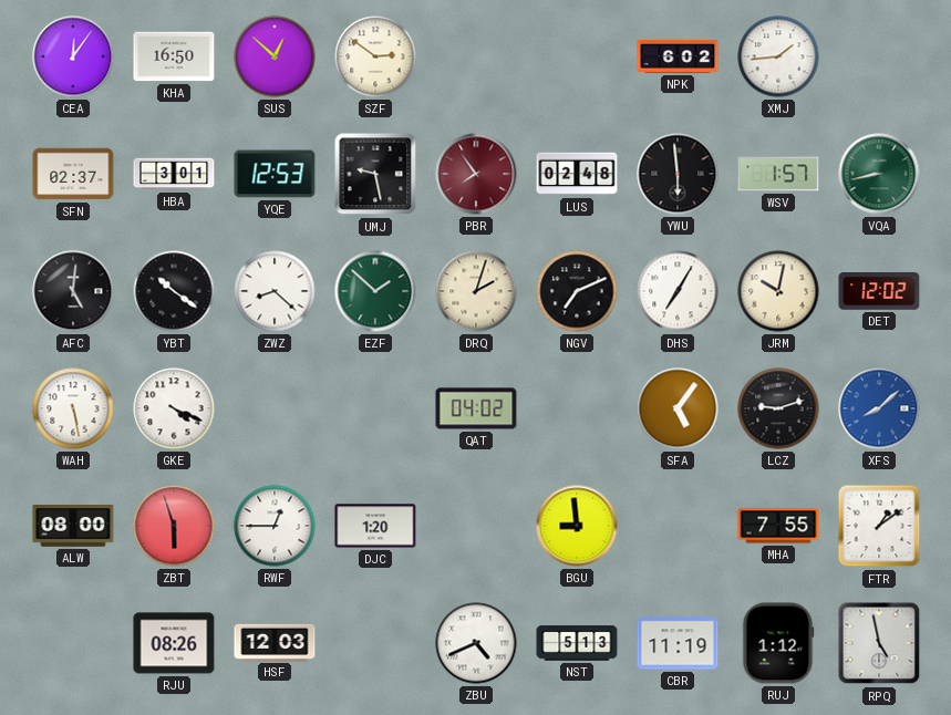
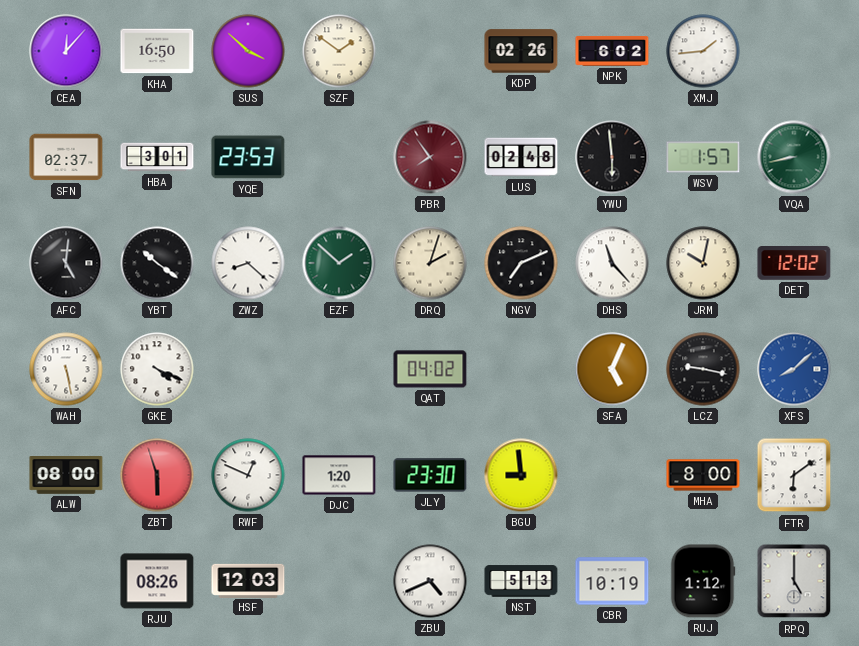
CEA: 12:06 -> 12:07
SUS: 12:52 -> 3:52
SZF: 2:51 -> 1:51
KDP: none -> 02:26
YQE: 12:53 -> 23:53
UMJ: 9:28 -> none
DHS: 7:05 -> 11:23
SFA: 5:06 -> 5:04
LCZ: 9:12 -> 9:17
RWF: 12:45 -> 12:49
JLY: none -> 23:30
MHA: 7:55 -> 8:00
FTR: 1:09 -> 6:09
CBR: 11:19 -> 10:19
RPQ: 4:58 -> 5:00
